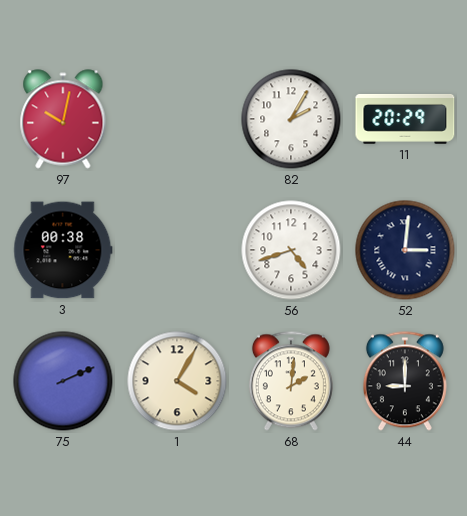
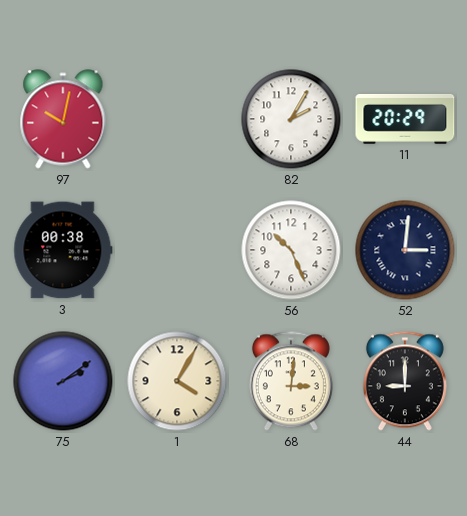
56: 4:42 -> 10:26
75: 2:11 -> 2:09
68: 2:01 -> 3:01
